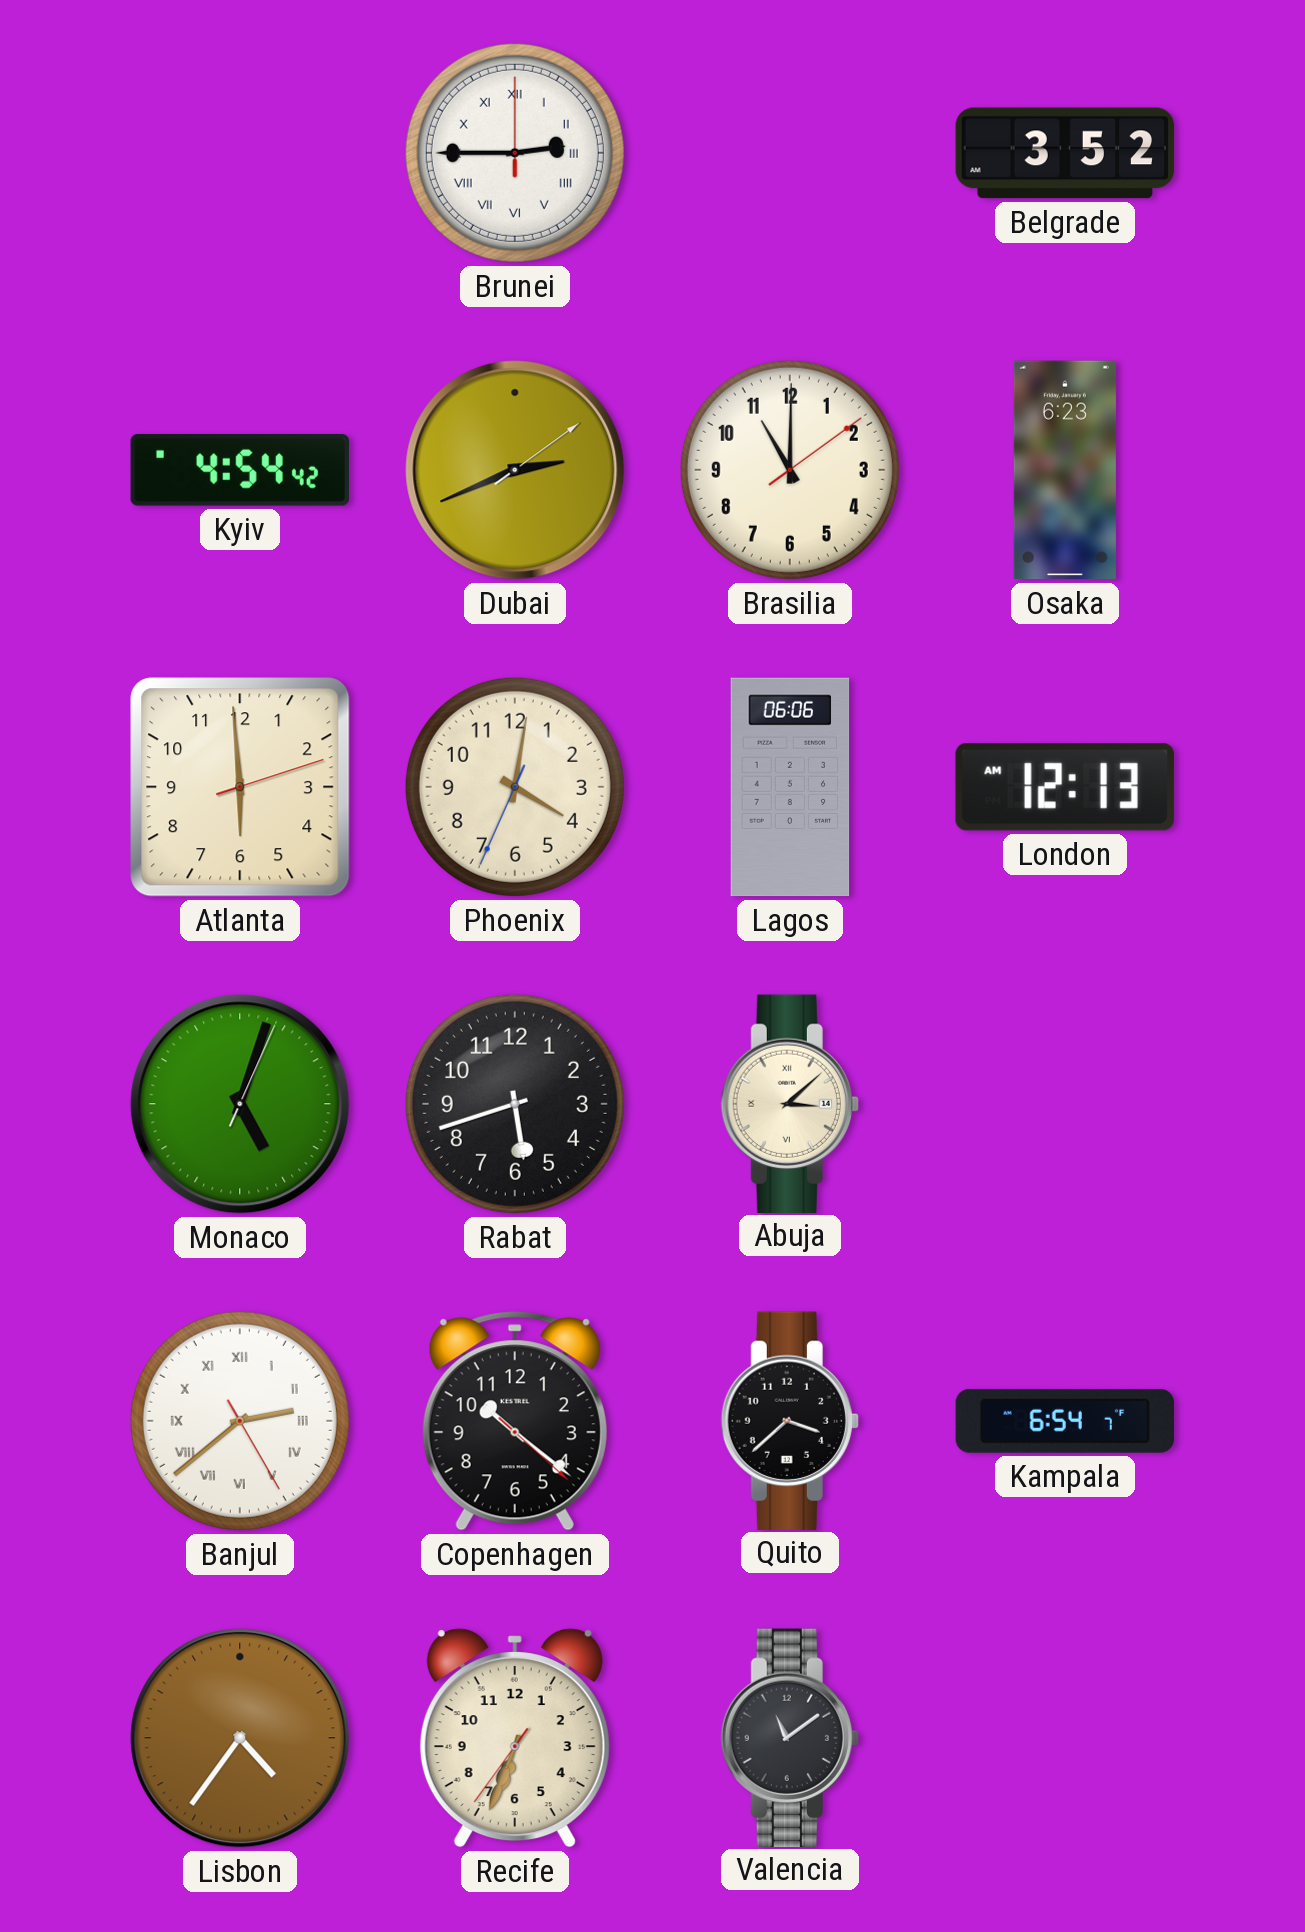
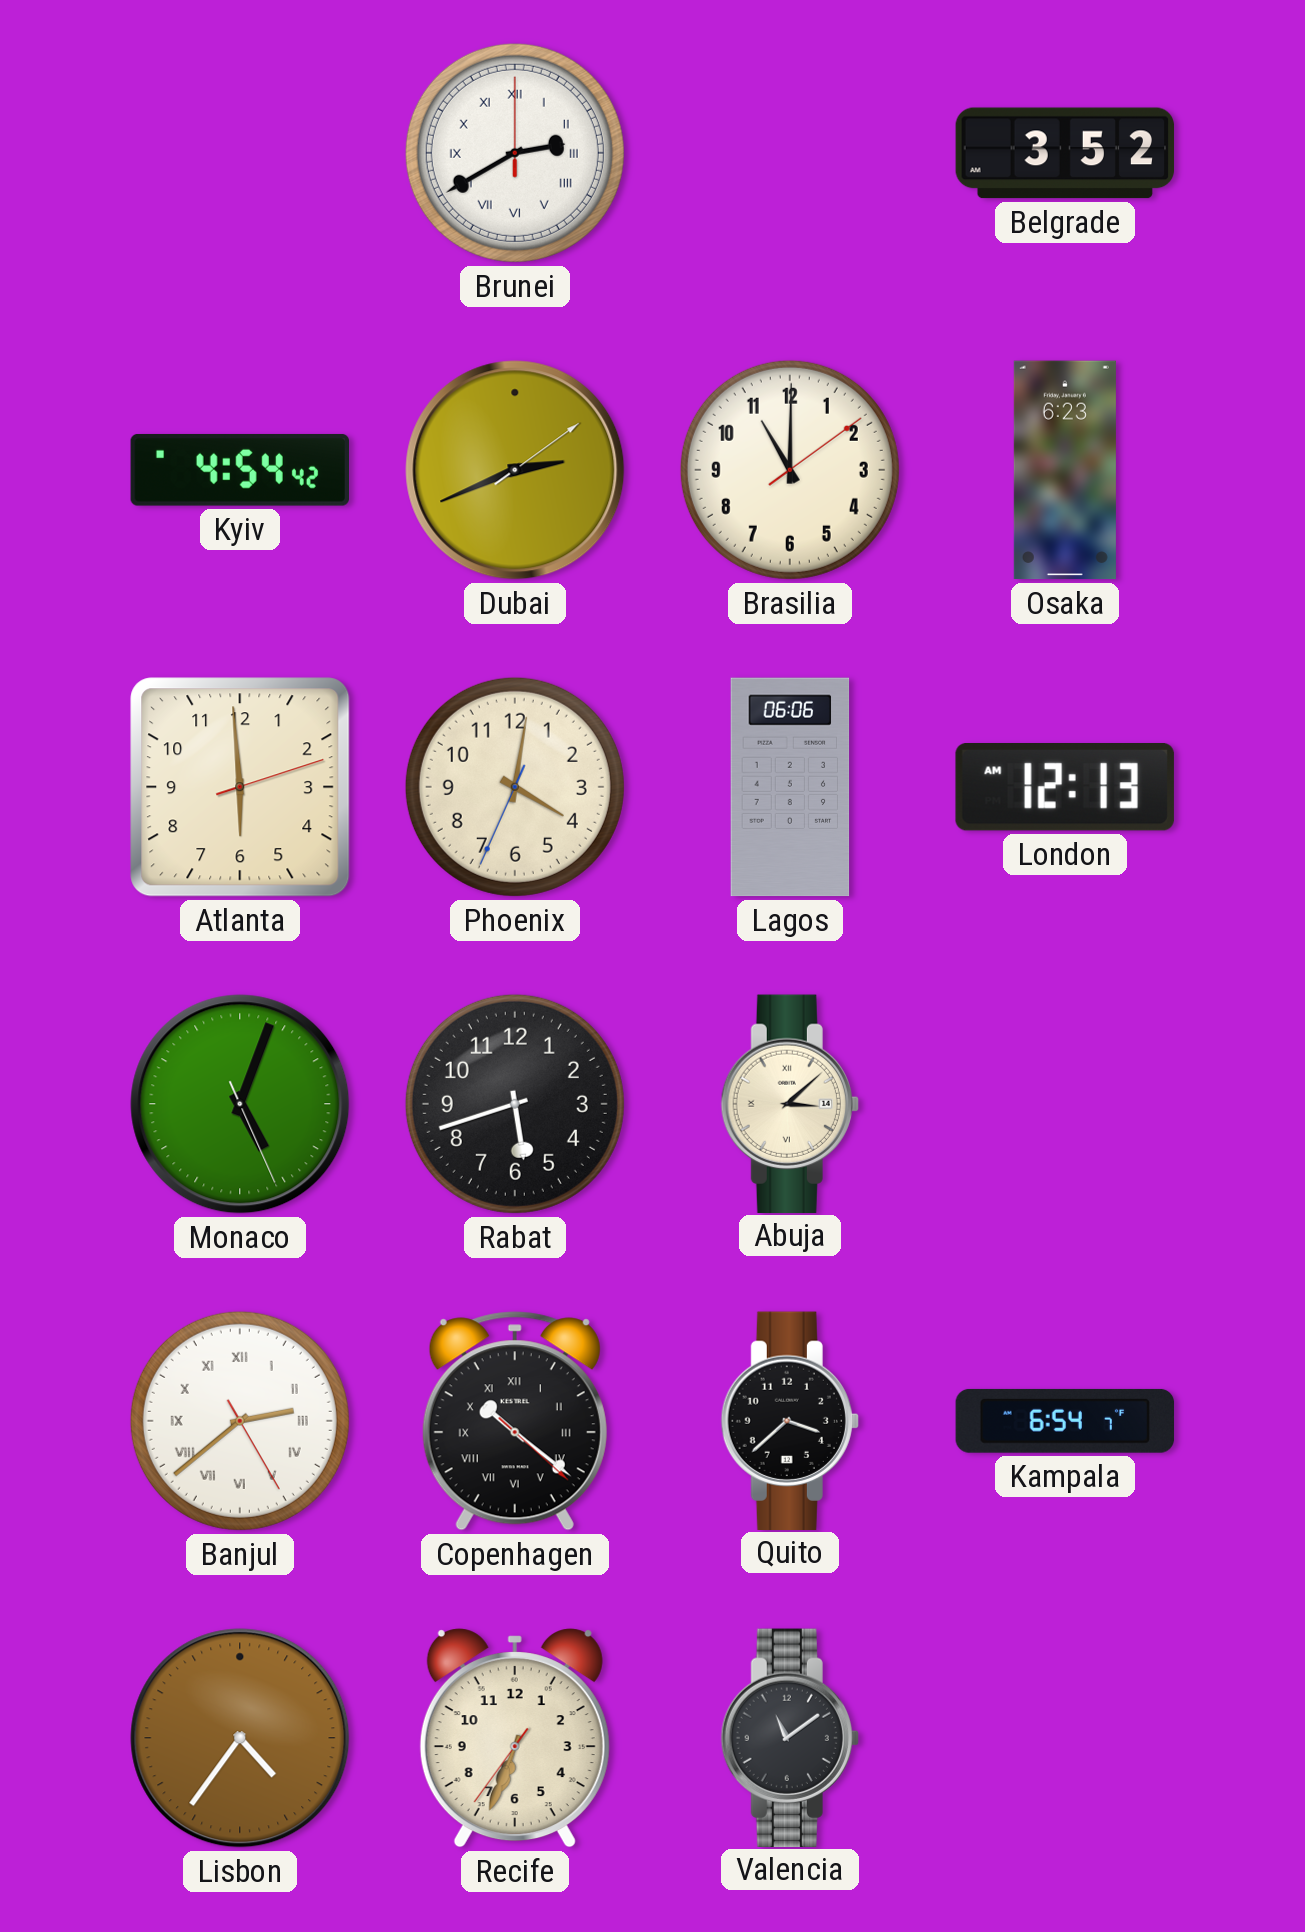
Brunei: 2:45 -> 2:40
Monaco: 5:03:04 -> 5:03:26
Copenhagen numerals: Arabic -> Roman
